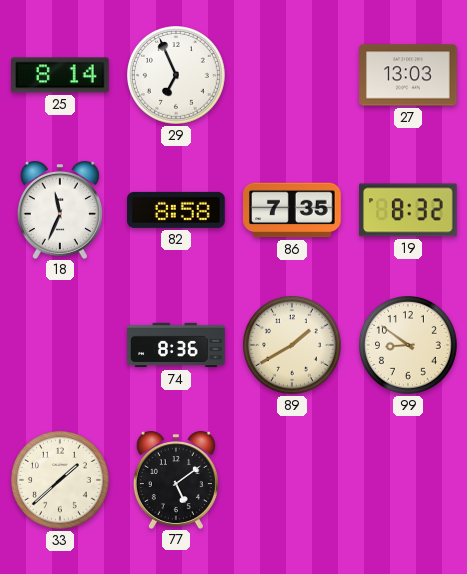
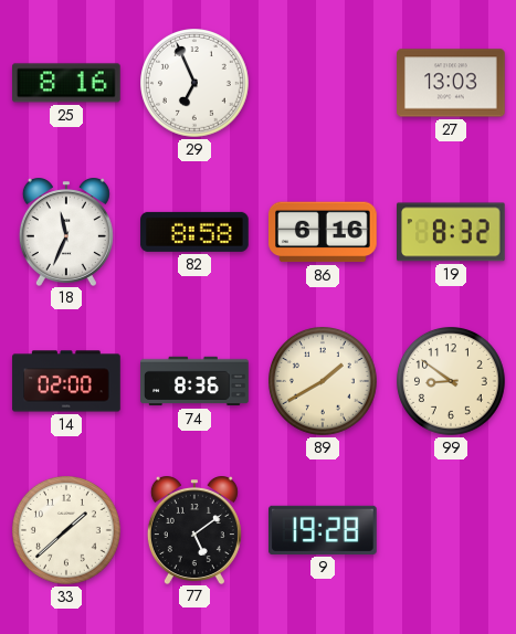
25: 8:14 -> 8:16
86: 7:35 -> 6:16
14: none -> 02:00
9: none -> 19:28
